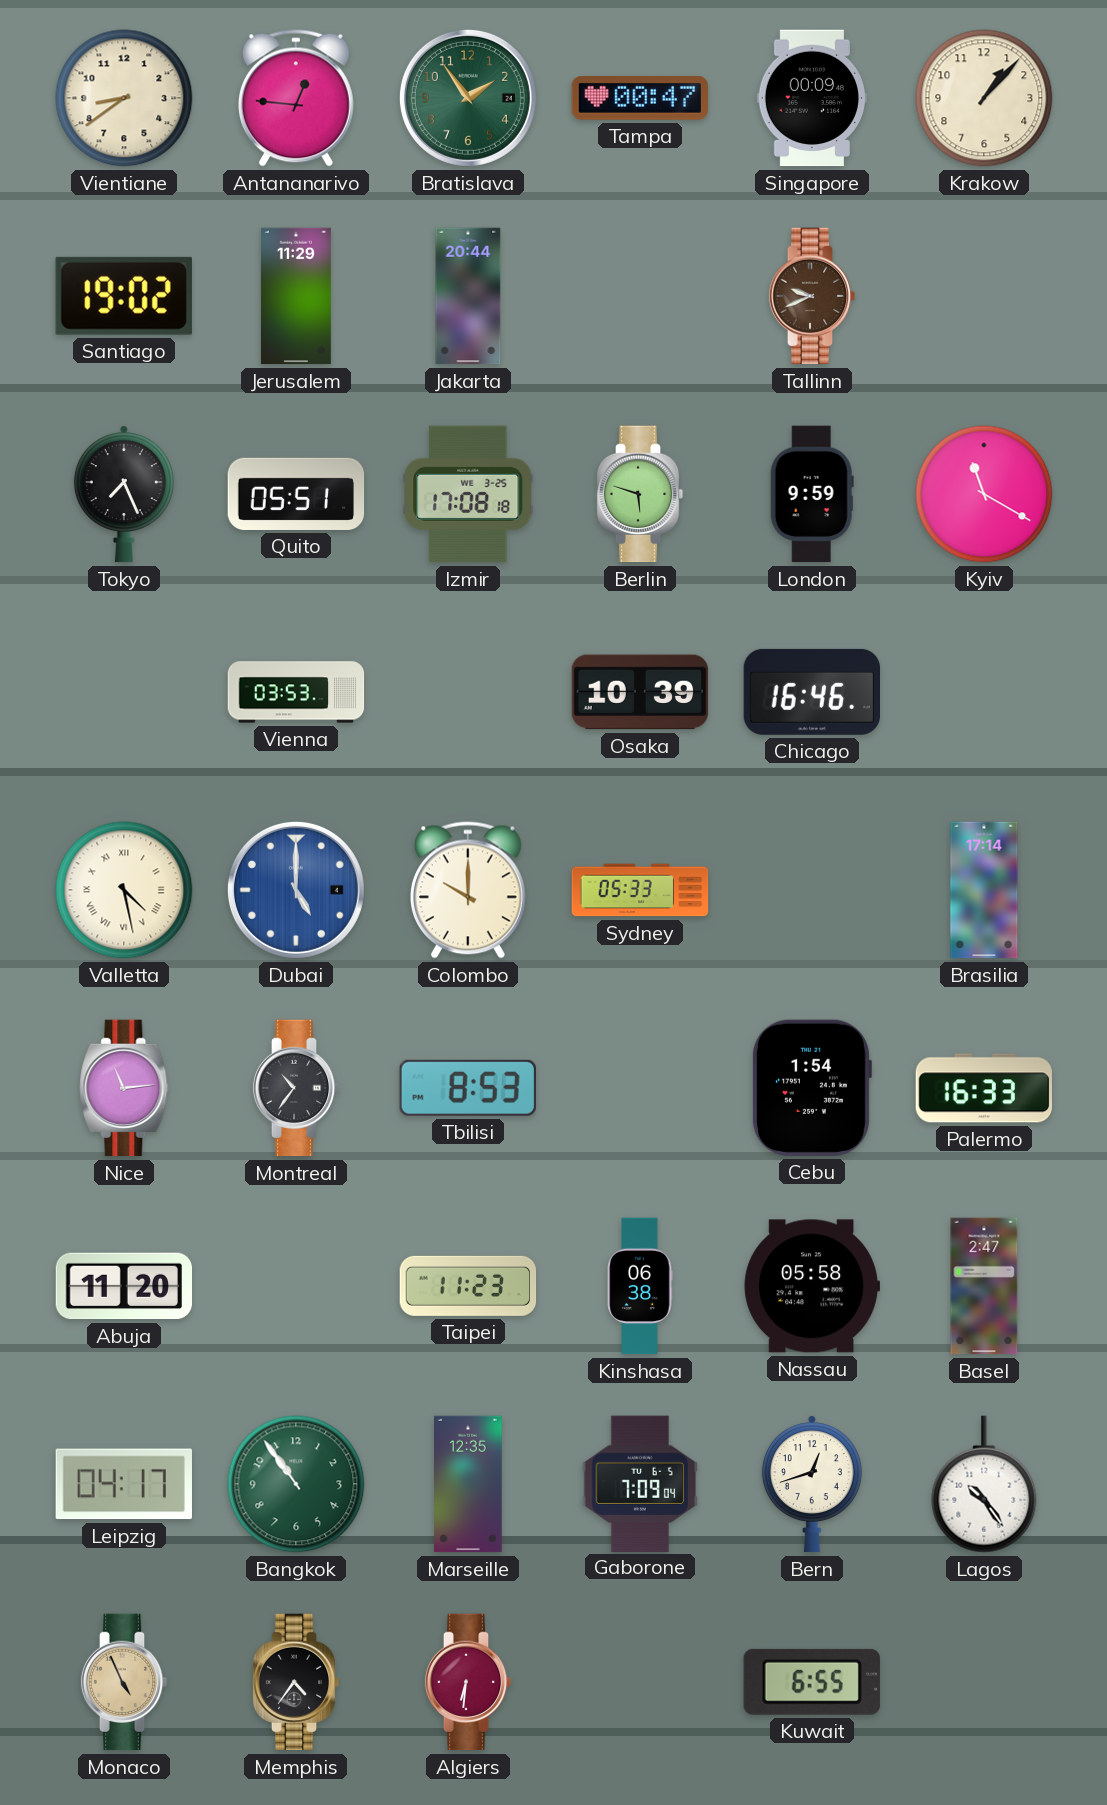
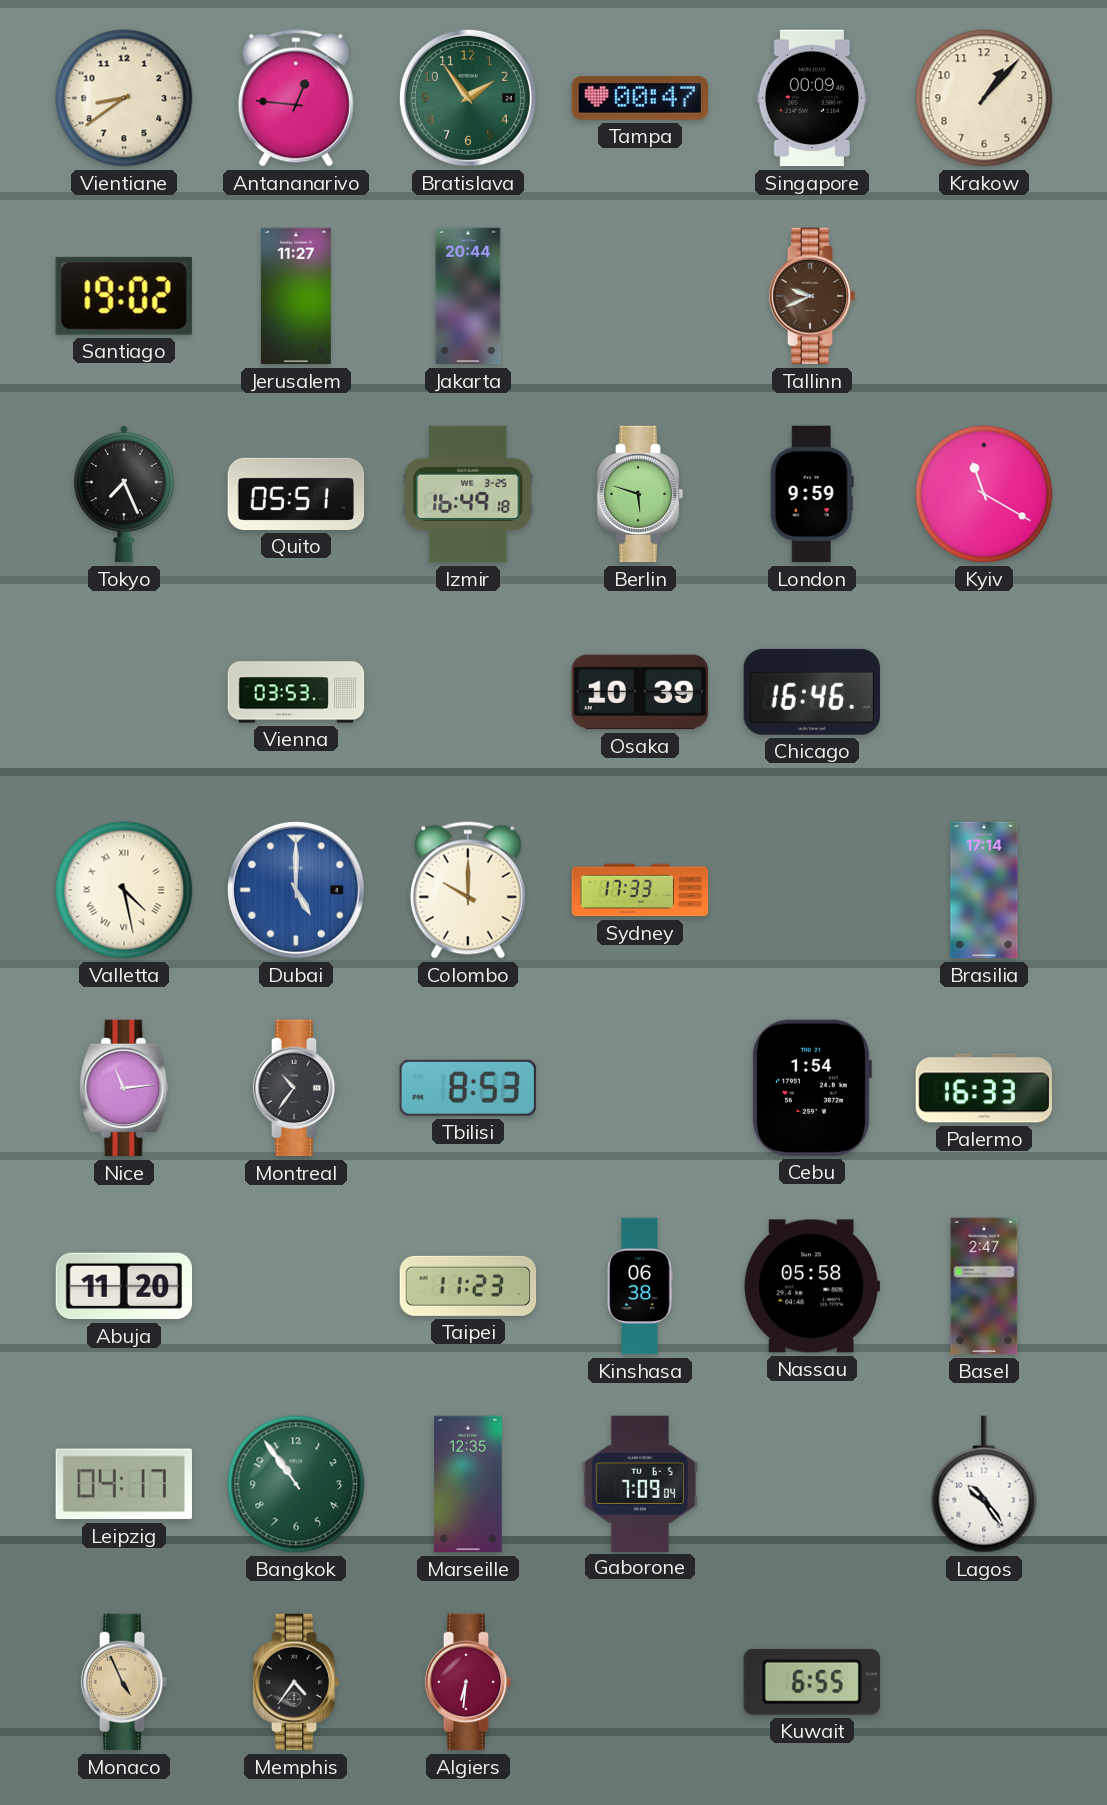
Jerusalem: 11:29 -> 11:27
Izmir: 17:08 -> 16:49
Sydney: 05:33 -> 17:33
Bern: 12:42 -> none
